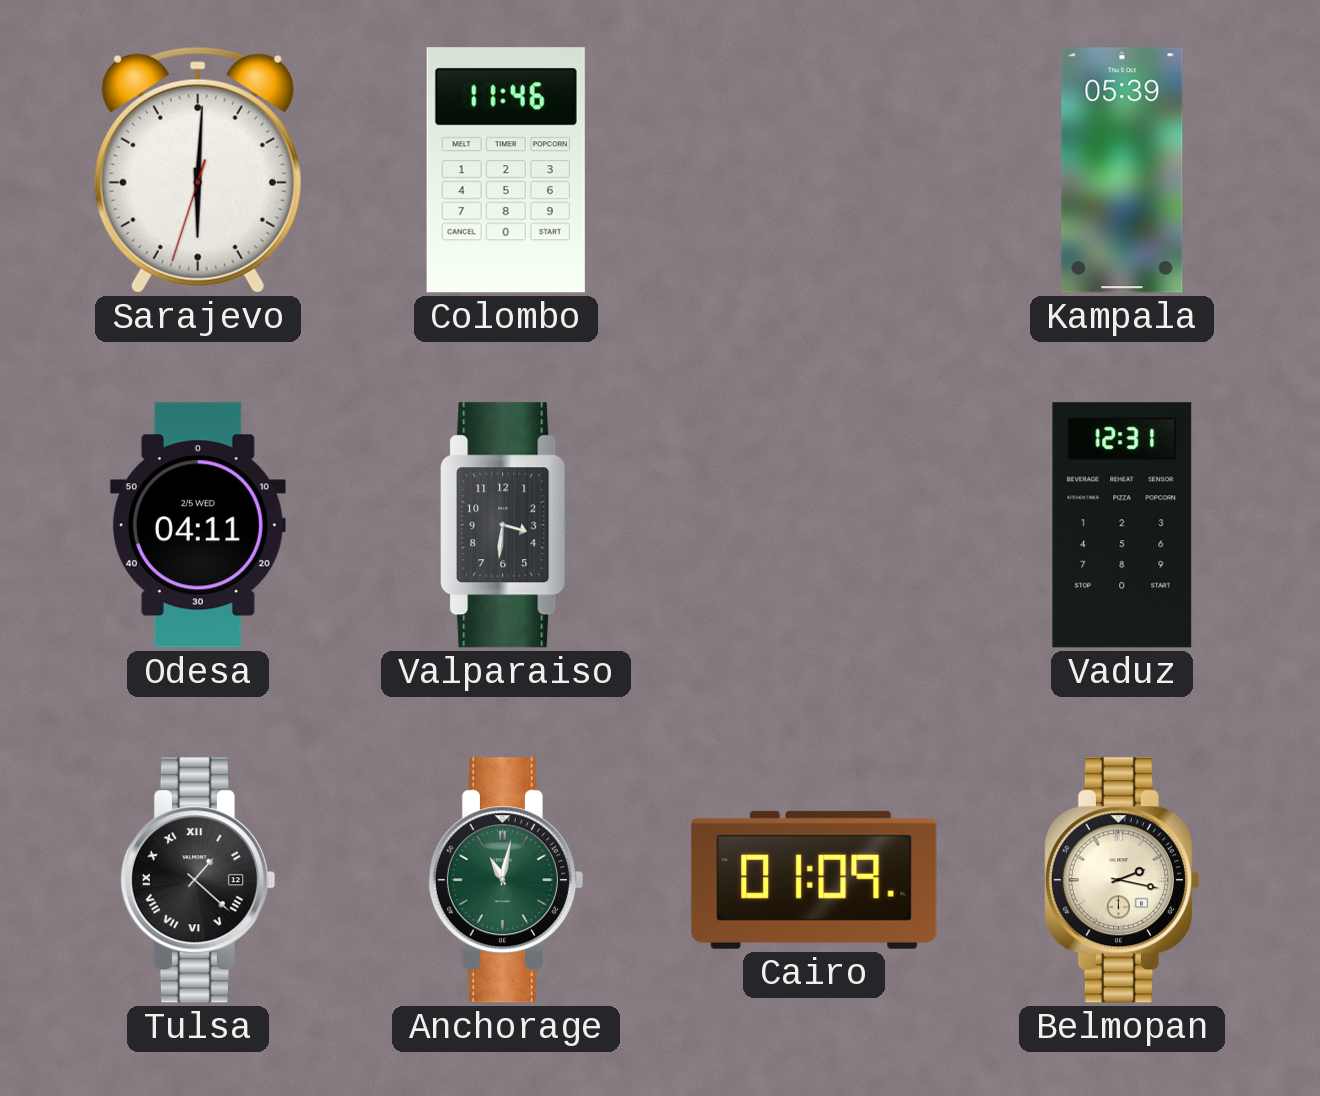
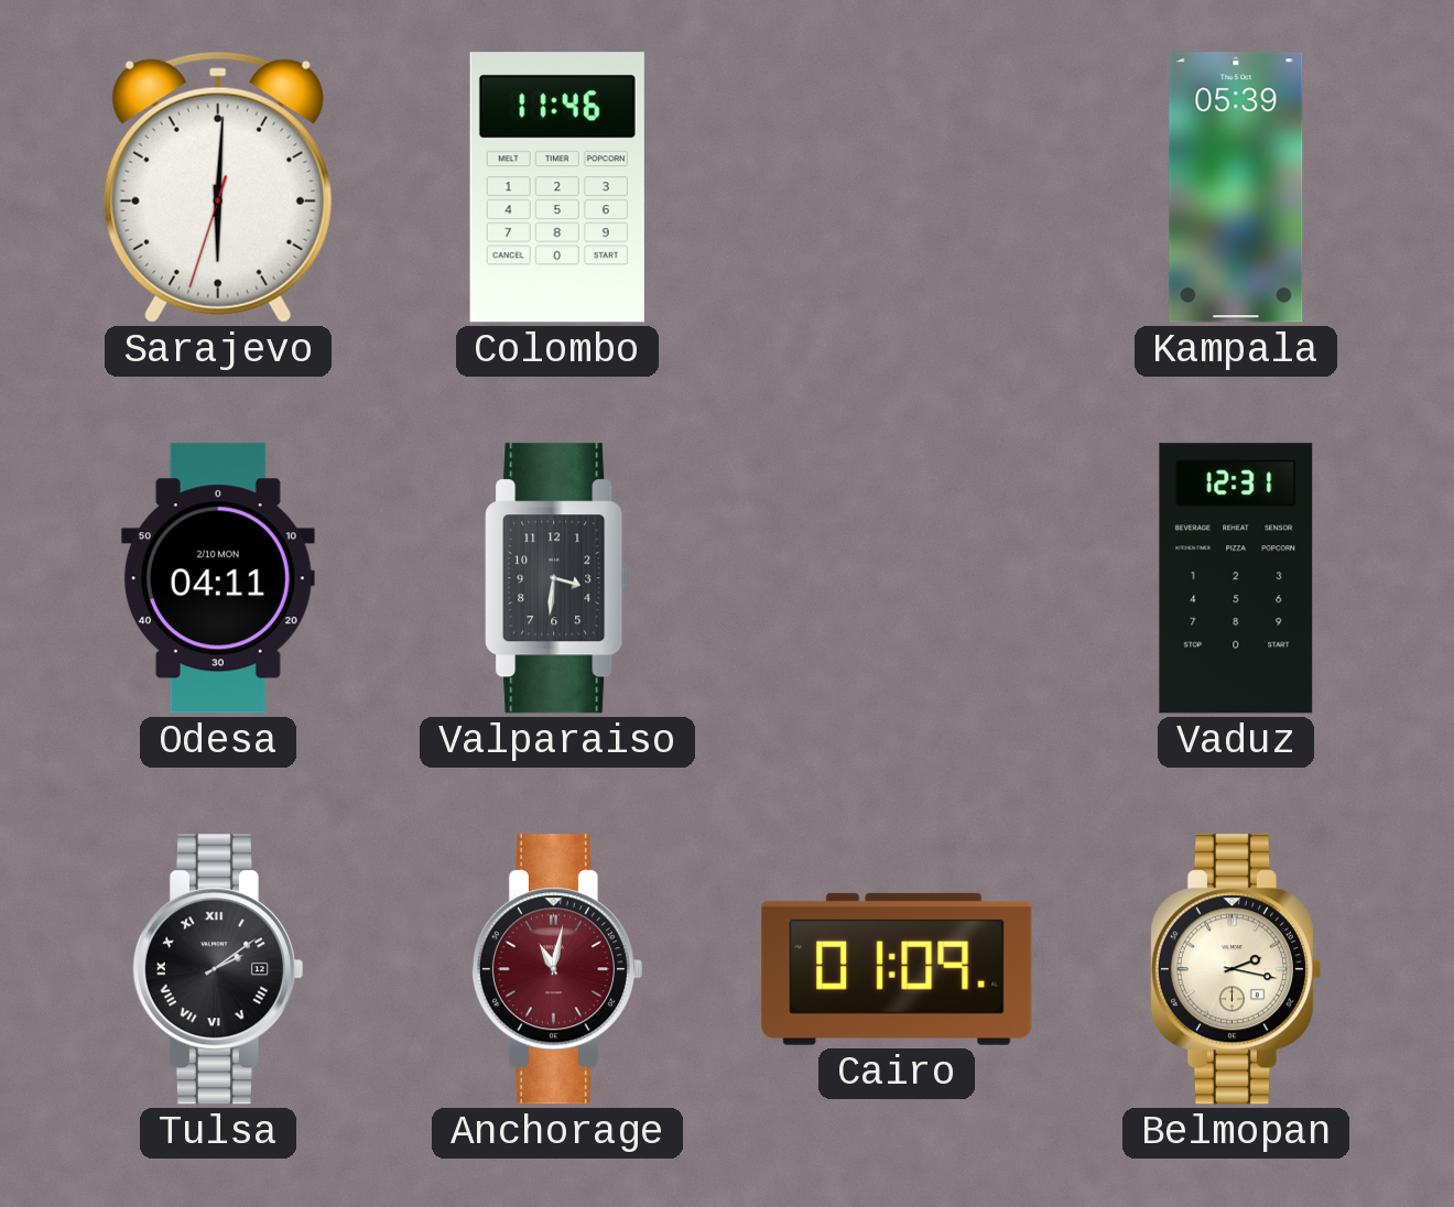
Odesa date: 2/5 WED -> 2/10 MON
Tulsa: 1:22 -> 2:09
Anchorage dial: green -> burgundy
